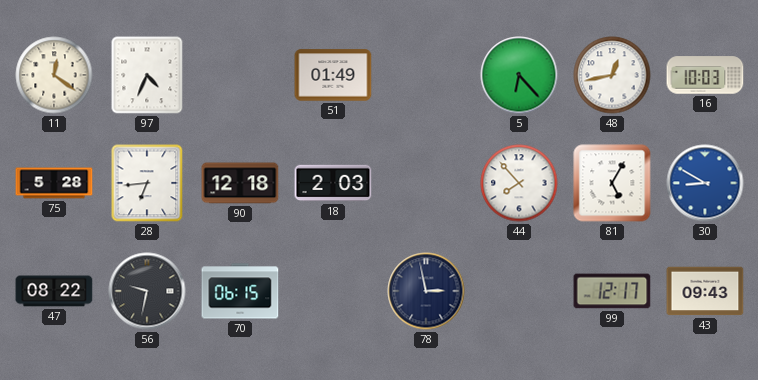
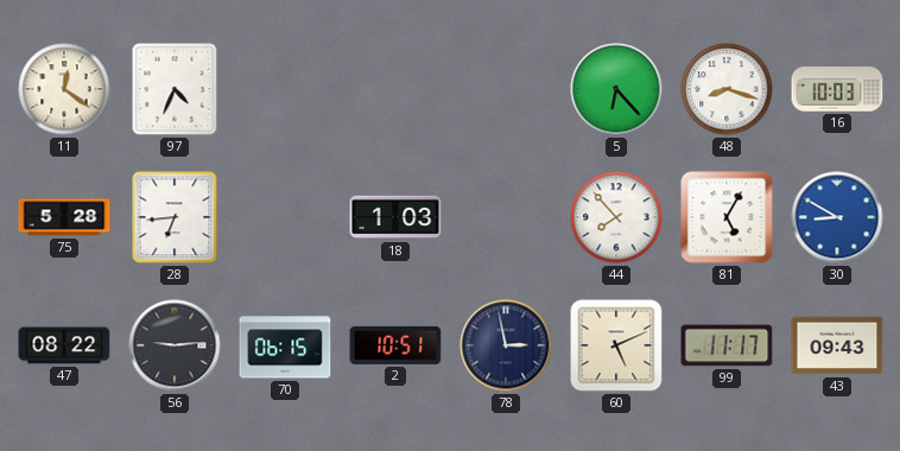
51: 01:49 -> none
48: 12:43 -> 8:18
90: 12:18 -> none
18: 2:03 -> 1:03
56: 9:32 -> 9:14
2: none -> 10:51
60: none -> 5:11
99: 12:17 -> 11:17
